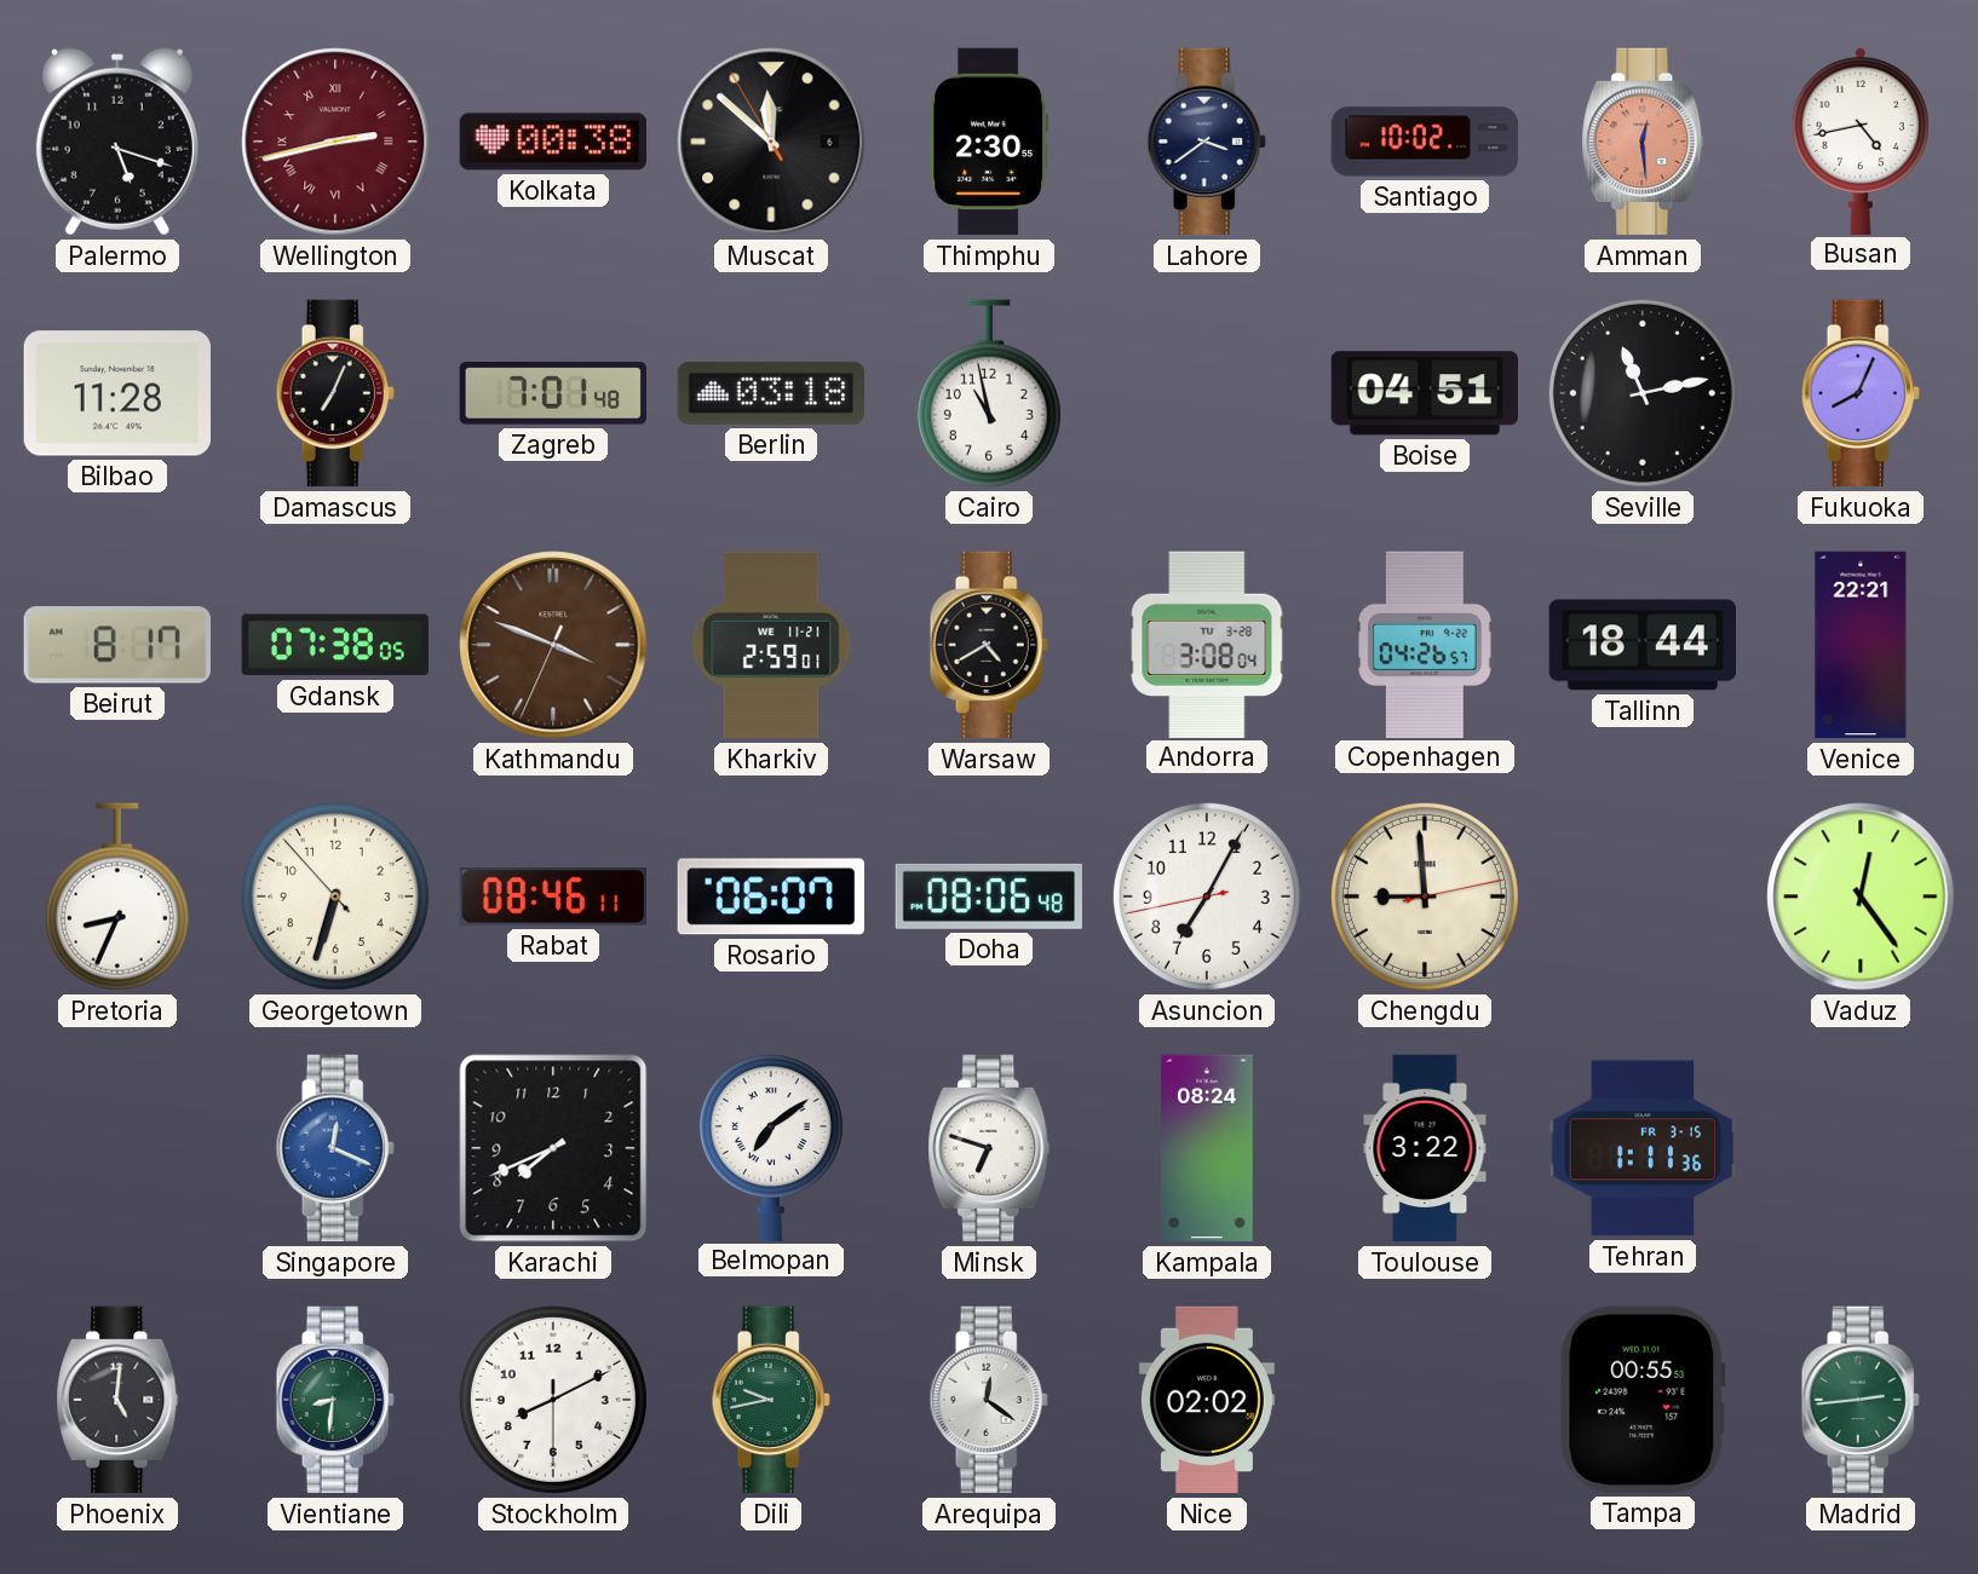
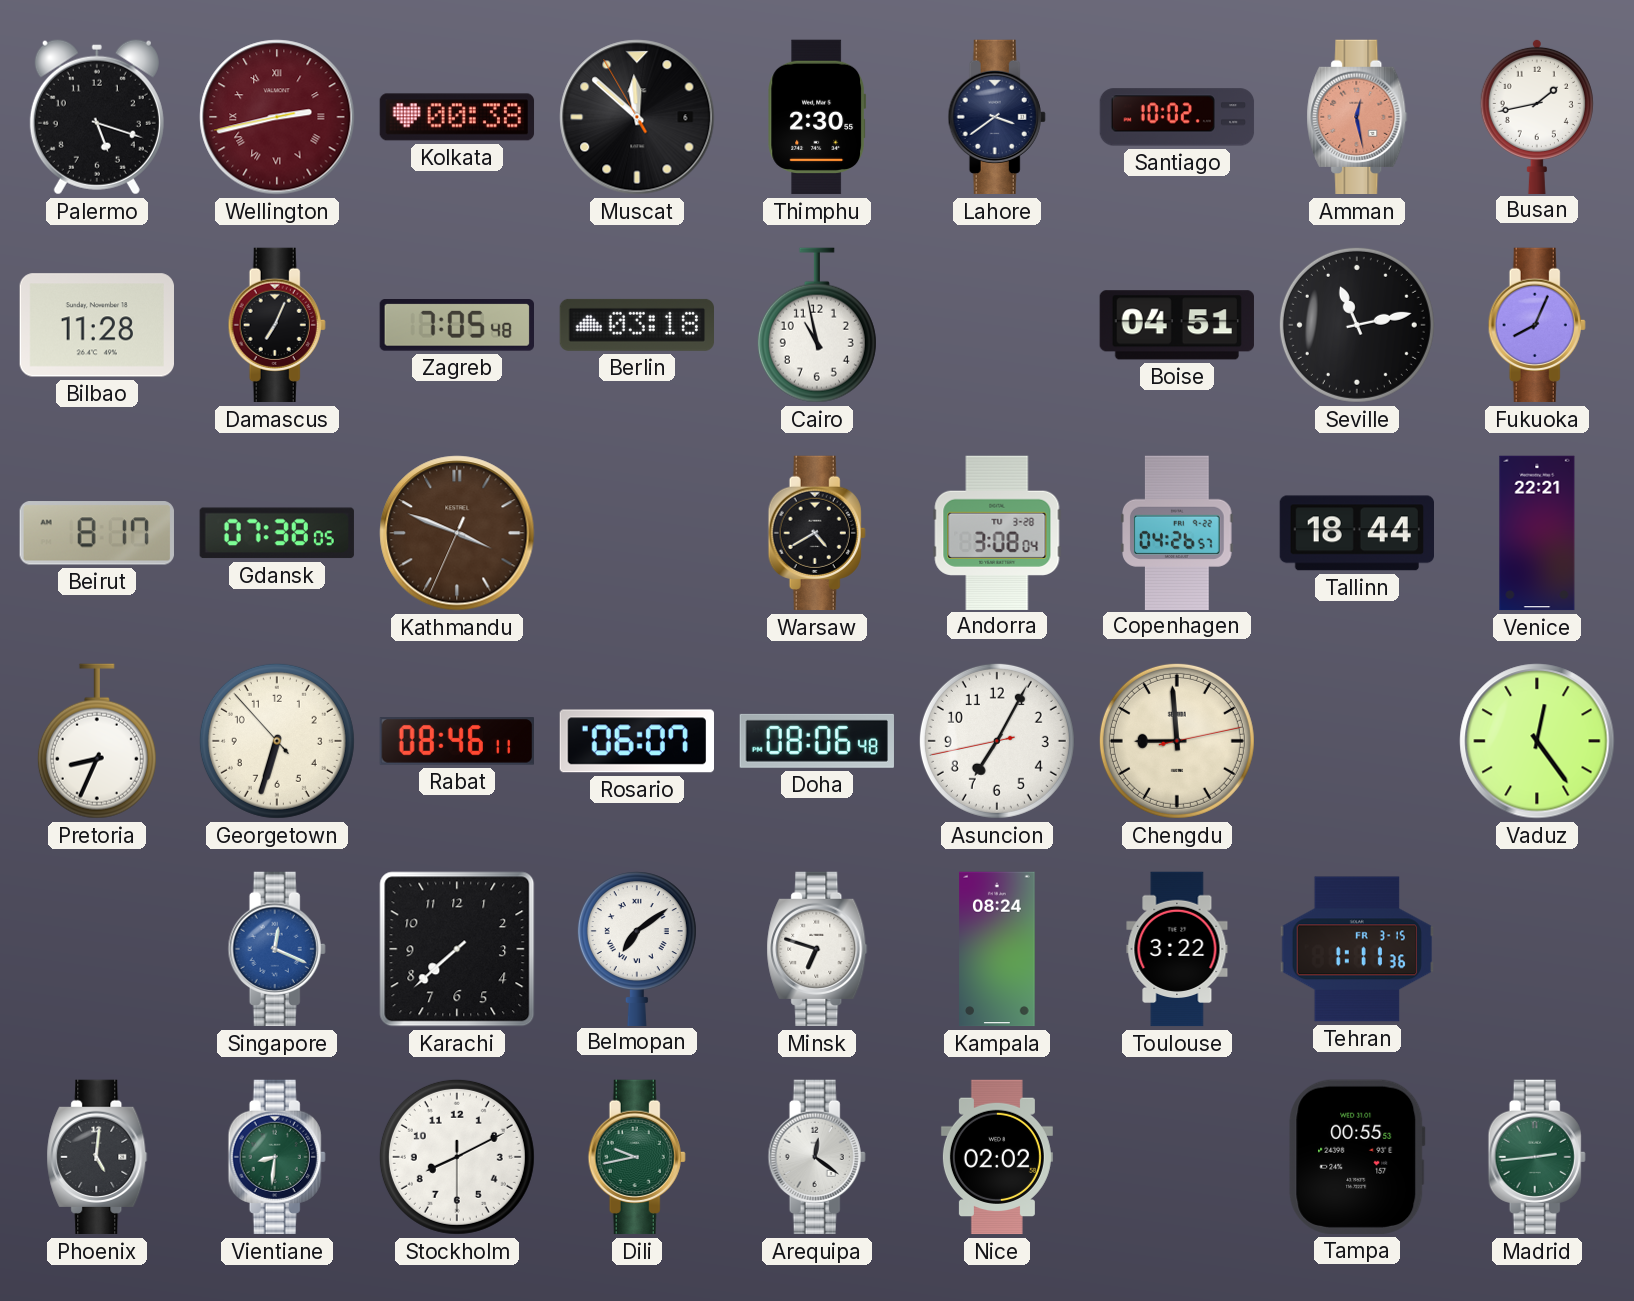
Amman: 12:29 -> 12:28
Busan: 4:43 -> 1:43
Zagreb: 7:01 -> 7:05
Kharkiv: 2:59 -> none
Karachi: 7:41 -> 7:38
